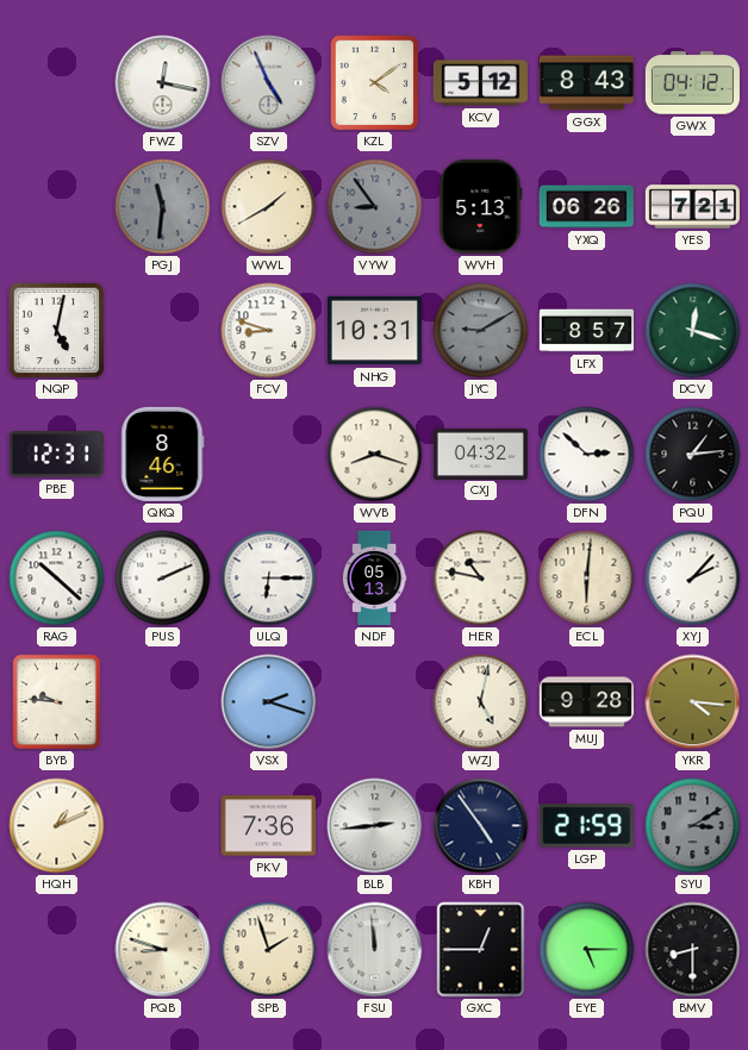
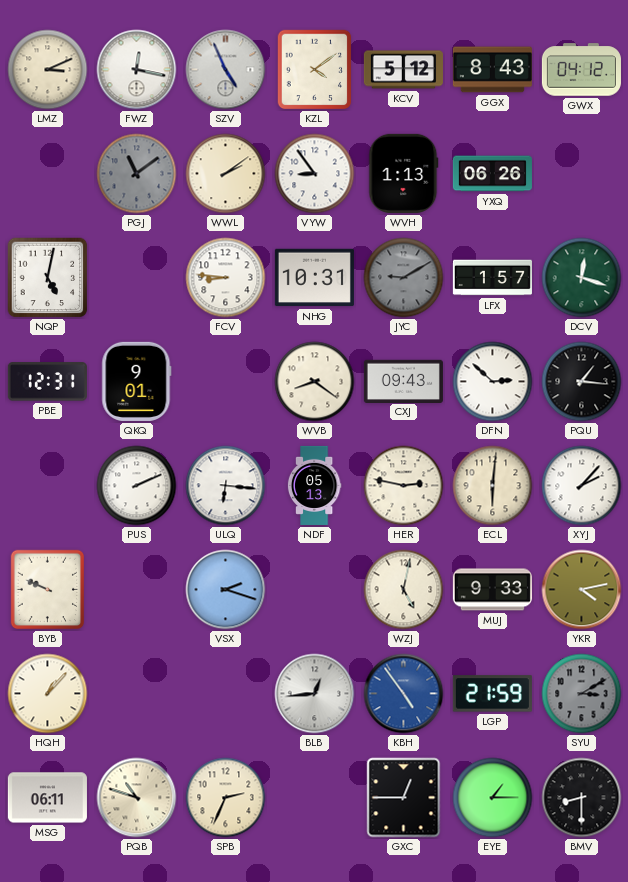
LMZ: none -> 3:11
PGJ: 11:31 -> 11:09
WWL: 1:40 -> 2:09
VYW dial: grey -> white
WVH: 5:13 -> 1:13
YES: 7:21 -> none
FCV: 8:48 -> 8:46
LFX: 8:57 -> 1:57
QKQ: 8:46 -> 9:01
WVB: 8:18 -> 8:21
CXJ: 04:32 -> 09:43
PQU: 1:14 -> 1:16
RAG: 10:22 -> none
ULQ: 6:15 -> 6:16
HER: 10:47 -> 2:47
BYB: 9:46 -> 9:49
MUJ: 9:28 -> 9:33
YKR: 4:16 -> 4:13
HQH: 1:11 -> 1:07
PKV: 7:36 -> none
BLB: 2:44 -> 12:44
KBH dial: navy -> blue
MSG: none -> 06:11
PQB: 8:48 -> 10:48
SPB: 1:57 -> 2:34
FSU: 11:59 -> none
EYE: 5:15 -> 1:15
